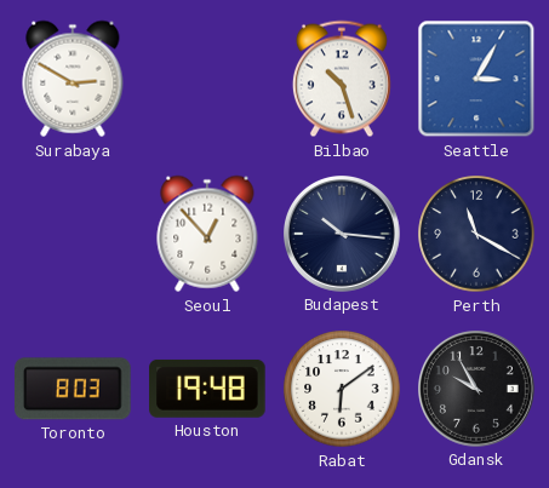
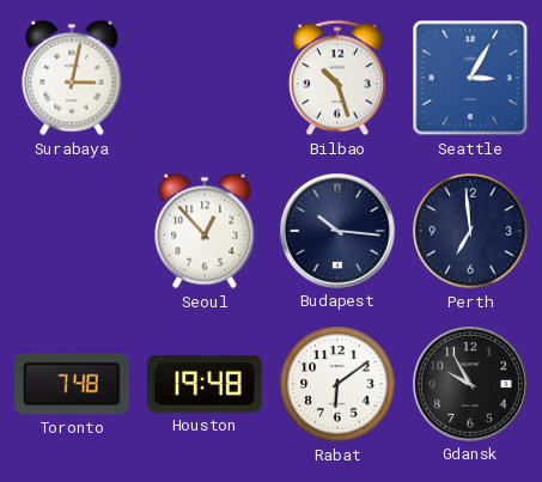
Surabaya: 2:50 -> 3:02
Perth: 11:20 -> 6:59
Toronto: 8:03 -> 7:48
